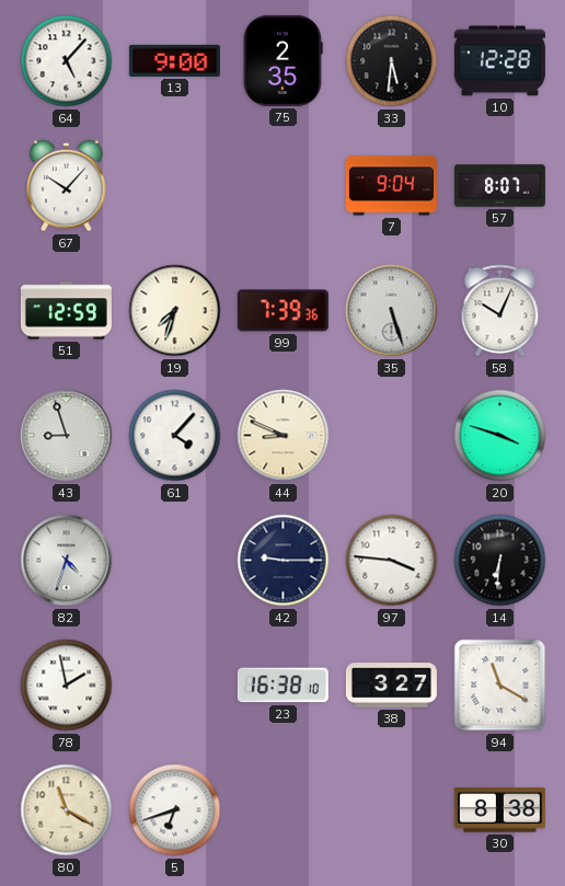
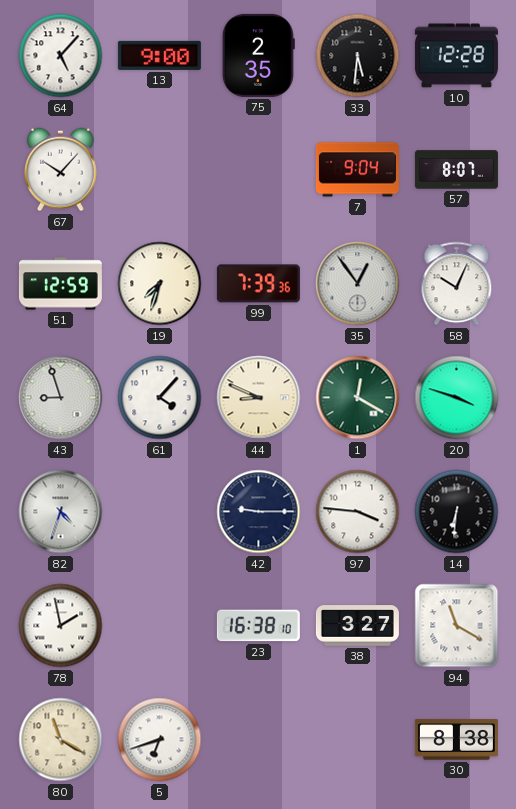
35: 5:27 -> 12:54
1: none -> 12:20
